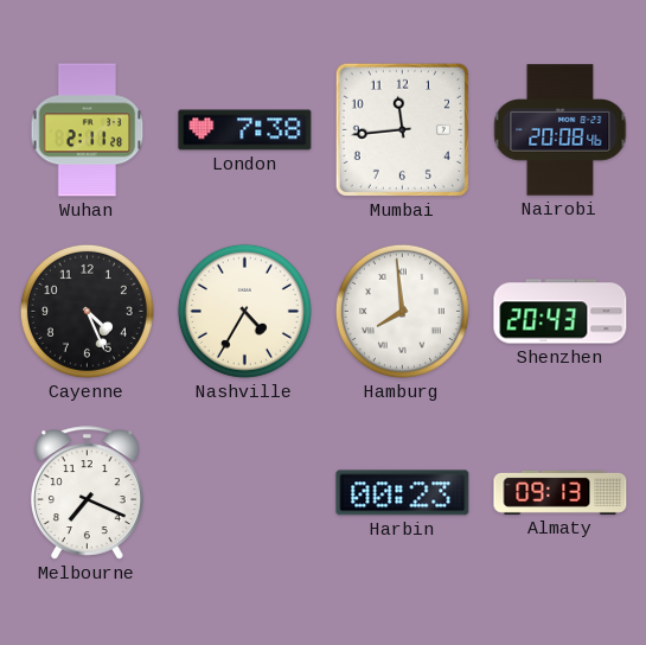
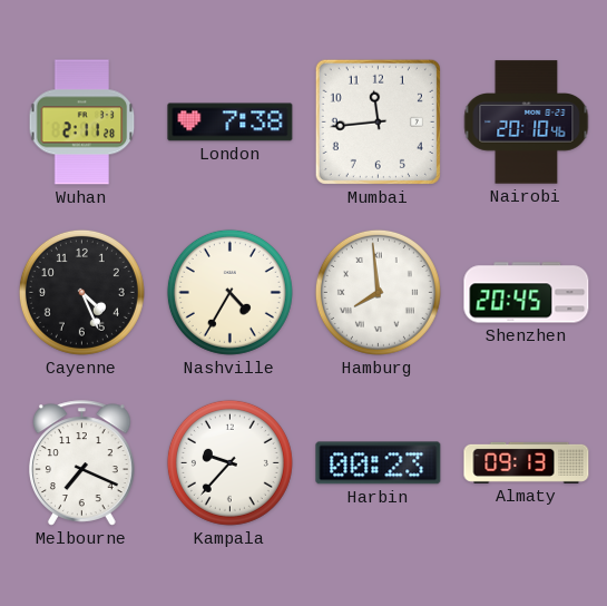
Nairobi: 20:08 -> 20:10
Shenzhen: 20:43 -> 20:45
Kampala: none -> 9:37
